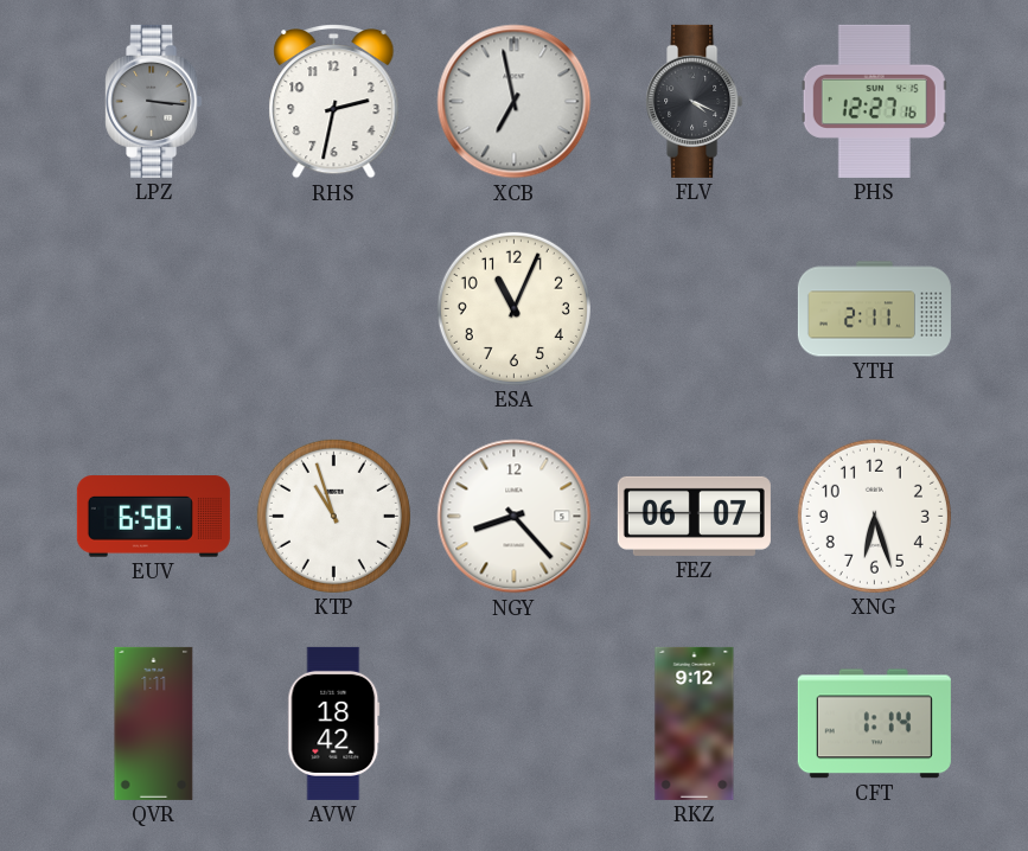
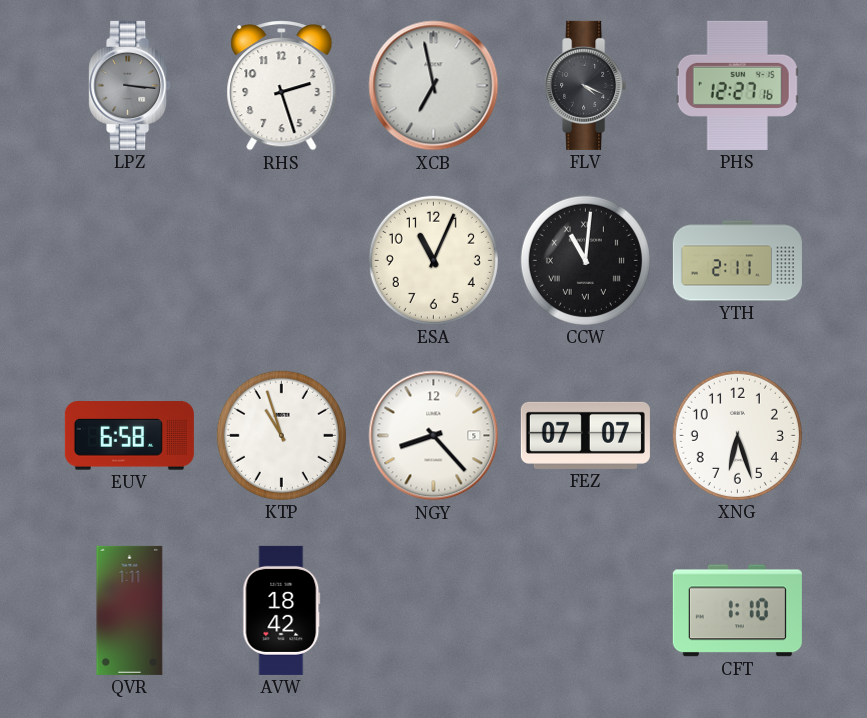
RHS: 2:32 -> 2:27
CCW: none -> 11:01
FEZ: 06:07 -> 07:07
RKZ: 9:12 -> none
CFT: 1:14 -> 1:10
